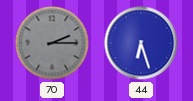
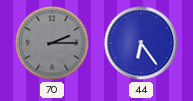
44: 6:27 -> 6:24
